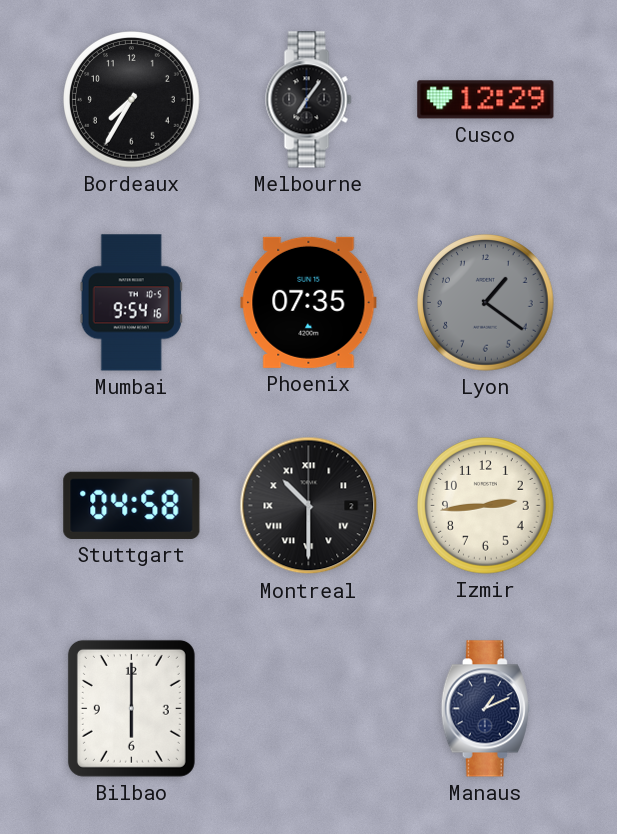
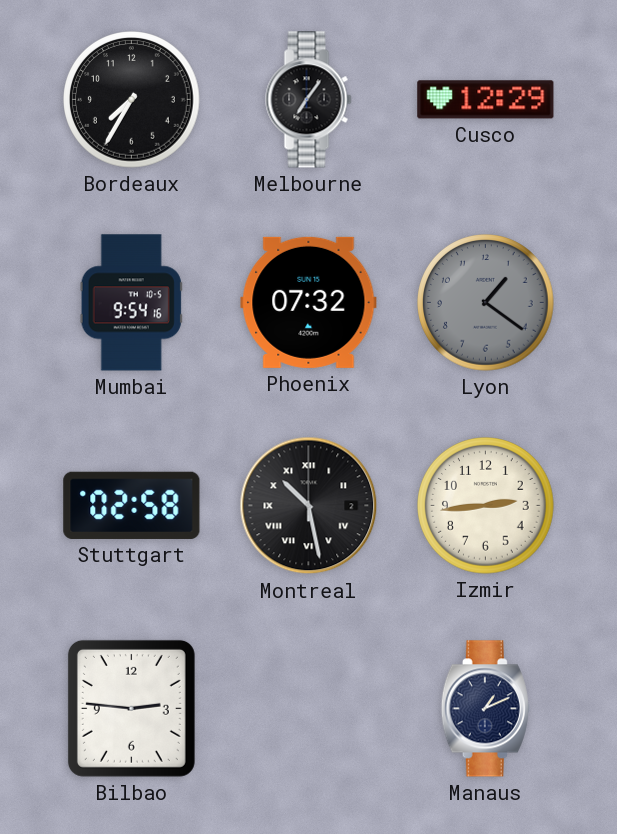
Phoenix: 07:35 -> 07:32
Stuttgart: 04:58 -> 02:58
Montreal: 10:30 -> 10:28
Bilbao: 6:00 -> 2:46
